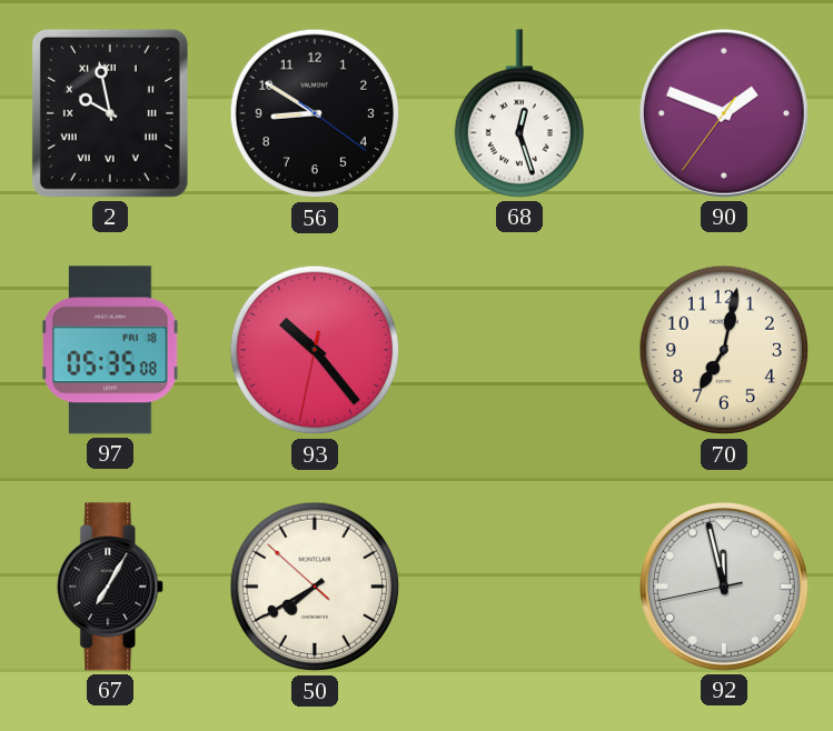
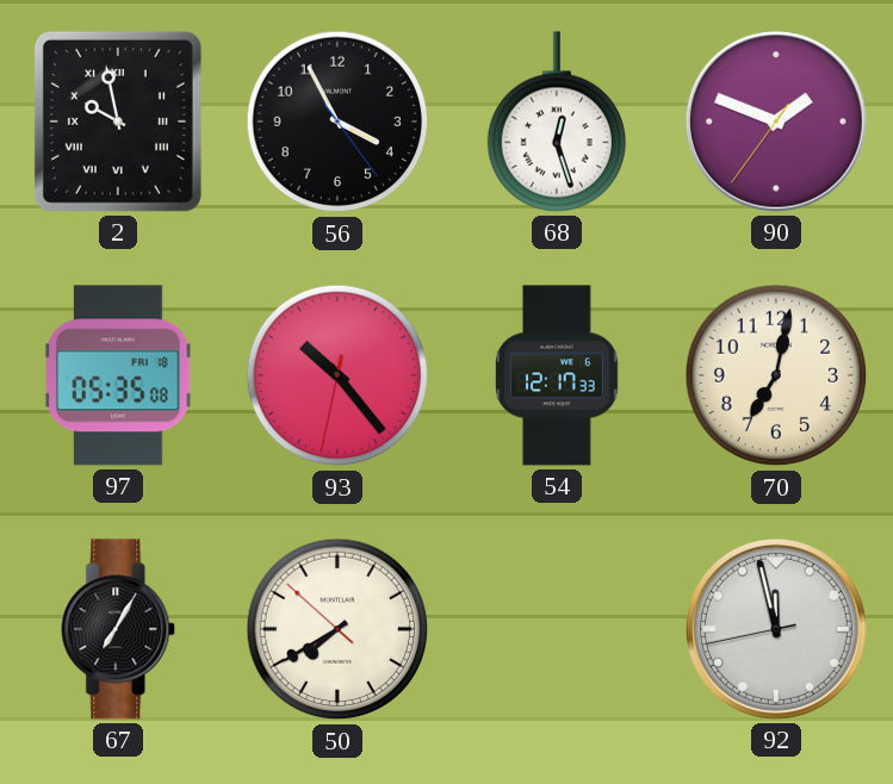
56: 8:50 -> 3:55
54: none -> 12:17
